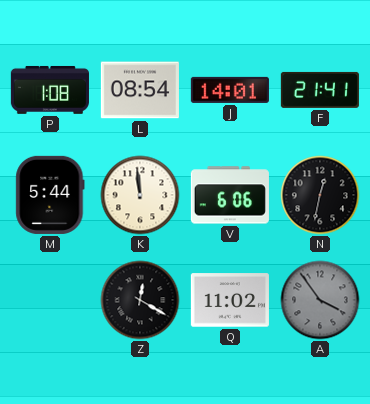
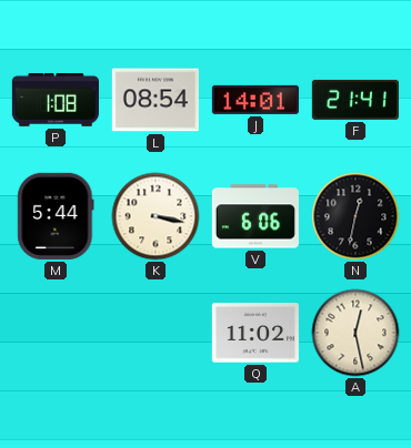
K: 11:59 -> 3:17
Z: 12:20 -> none
A: 3:54 -> 12:28
A dial: grey -> cream
